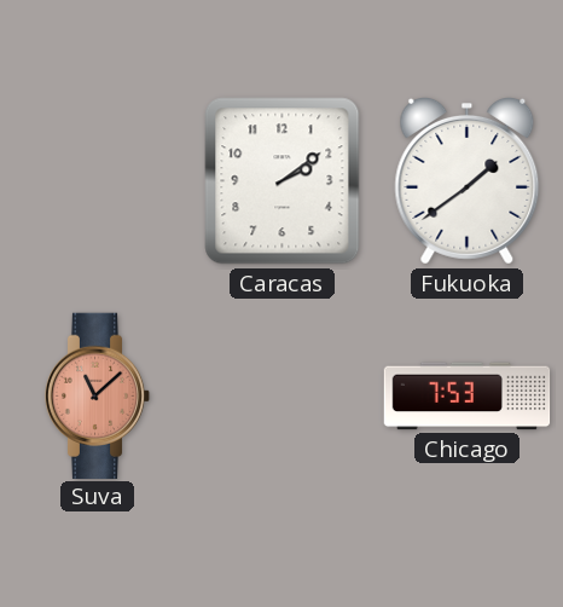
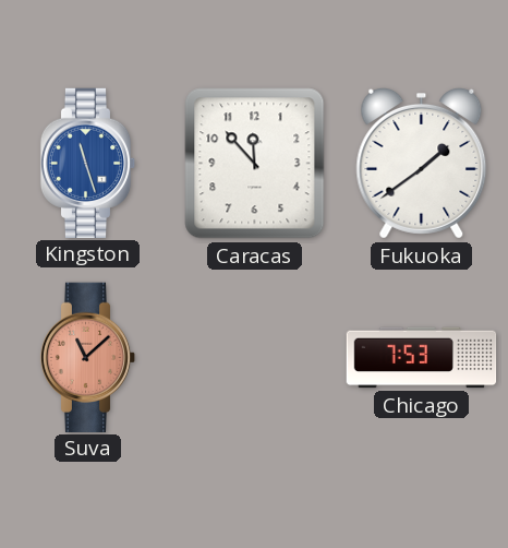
Kingston: none -> 11:27
Caracas: 2:09 -> 11:53
